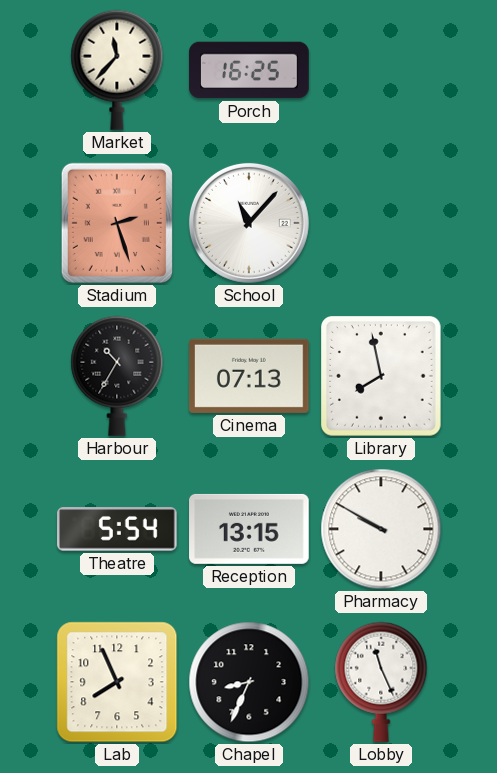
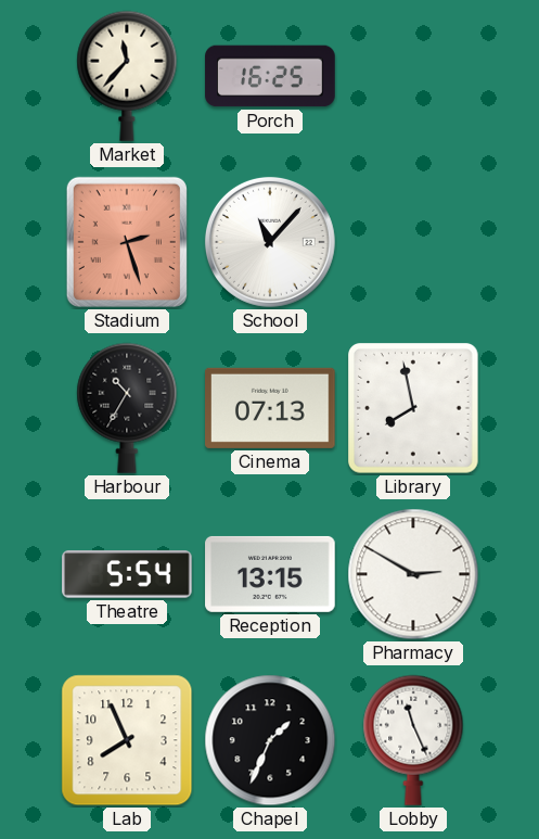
Pharmacy: 9:50 -> 2:50
Chapel: 8:34 -> 1:34
